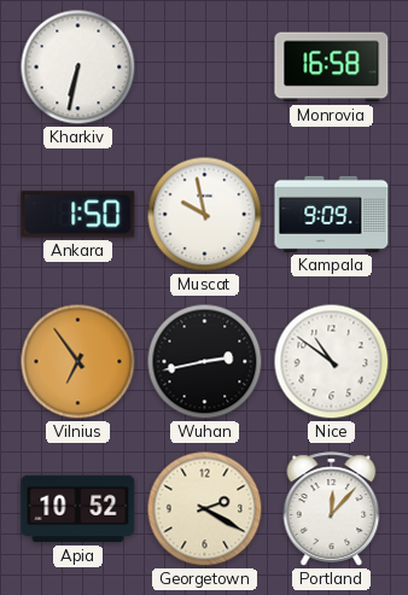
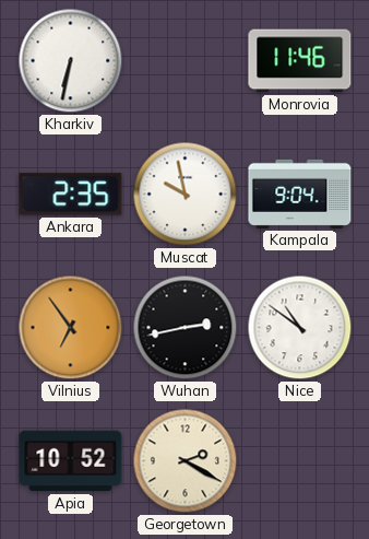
Monrovia: 16:58 -> 11:46
Ankara: 1:50 -> 2:35
Kampala: 9:09 -> 9:04
Portland: 12:07 -> none
